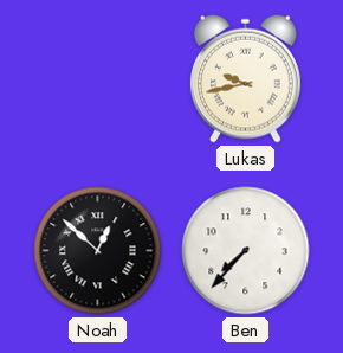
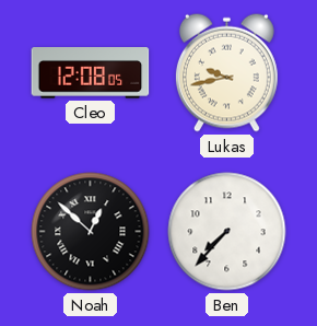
Cleo: none -> 12:08
